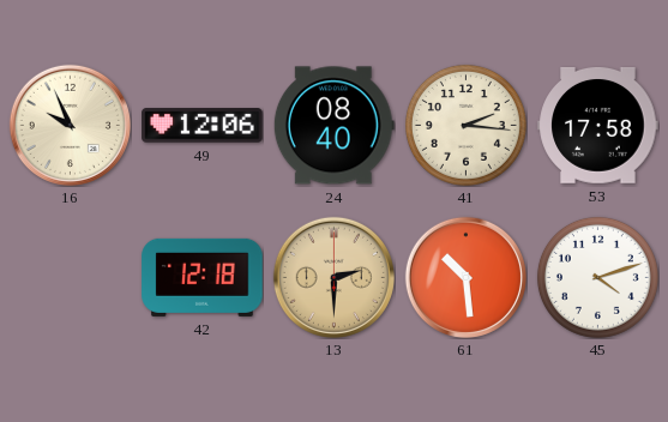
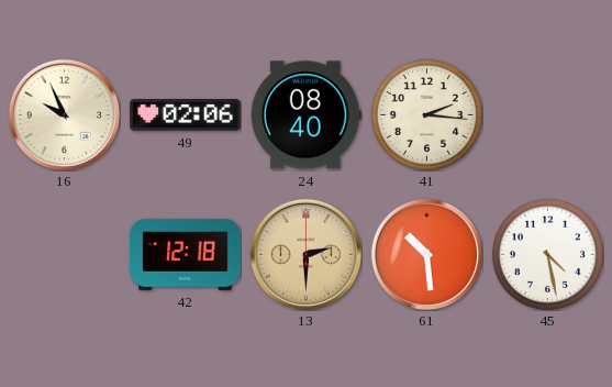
49: 12:06 -> 02:06
53: 17:58 -> none
45: 4:12 -> 4:28
